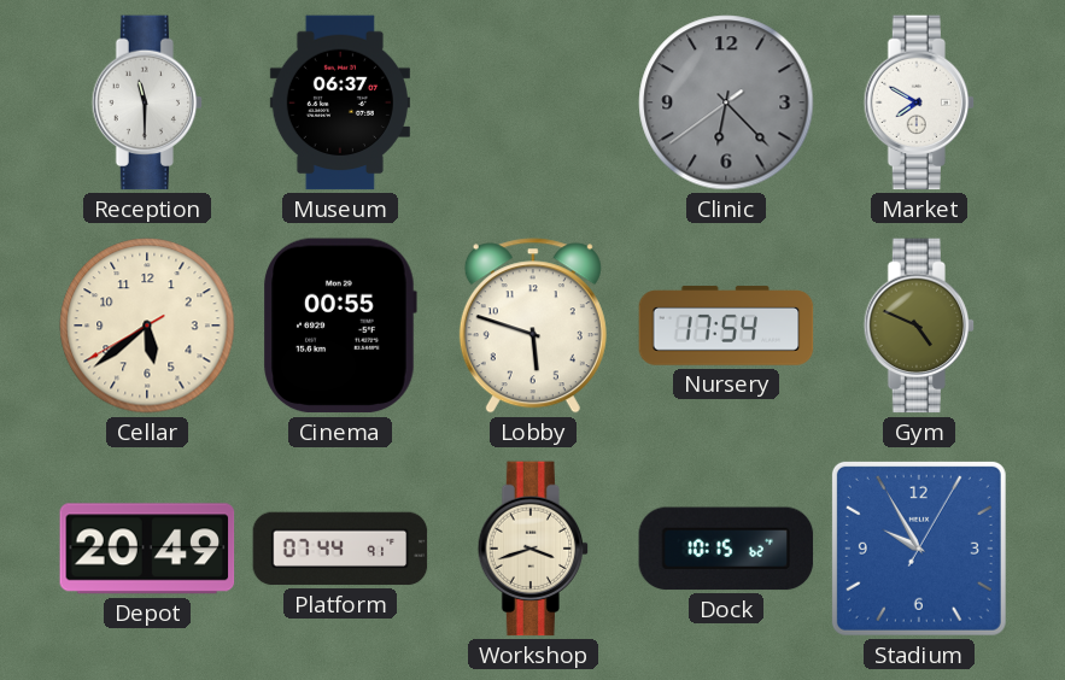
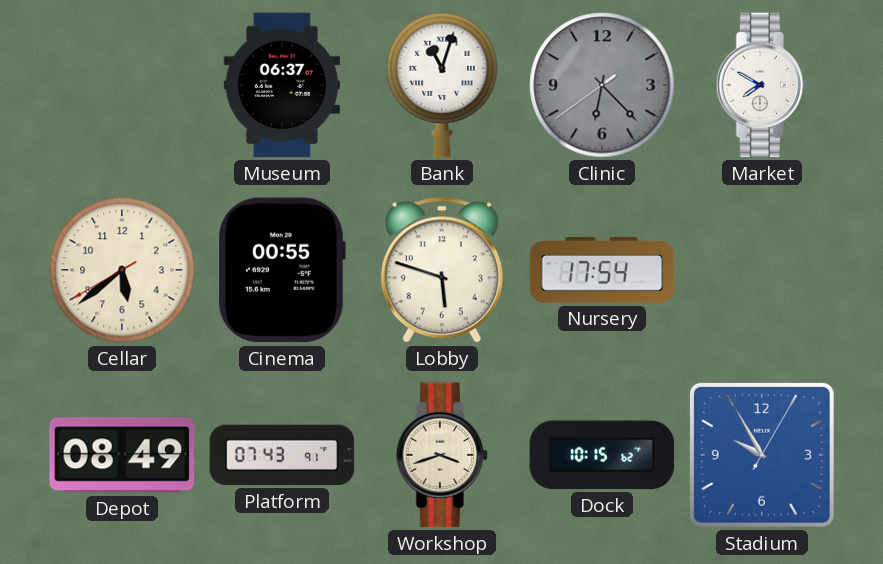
Reception: 11:30 -> none
Bank: none -> 11:03
Gym: 4:49 -> none
Depot: 20:49 -> 08:49
Platform: 07:44 -> 07:43
